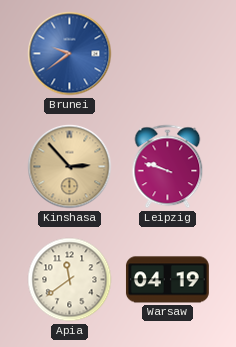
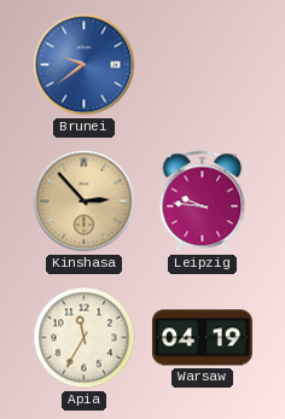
Leipzig: 9:48 -> 9:46
Apia: 11:39 -> 11:35
